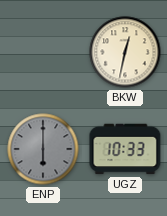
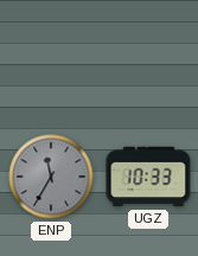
BKW: 12:32 -> none
ENP: 6:00 -> 11:35
